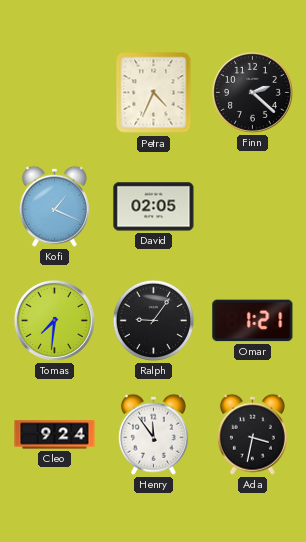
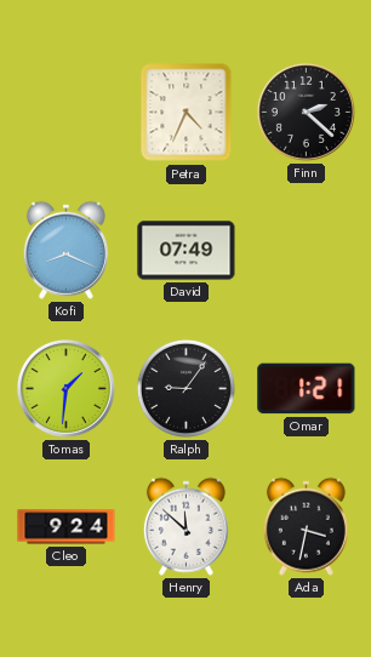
Kofi: 1:19 -> 8:19
David: 02:05 -> 07:49
Tomas: 7:31 -> 1:31
Henry: 11:54 -> 11:52
